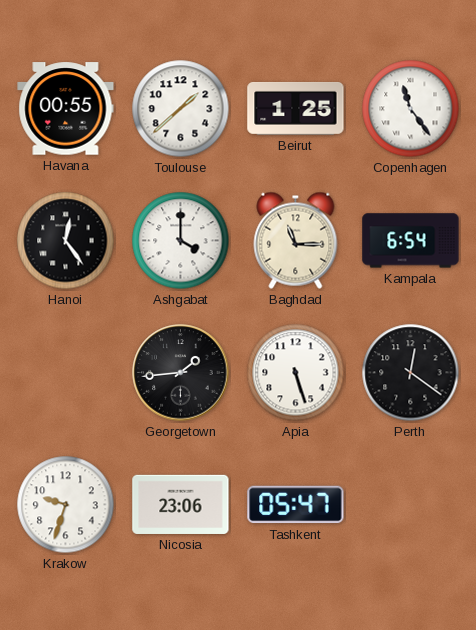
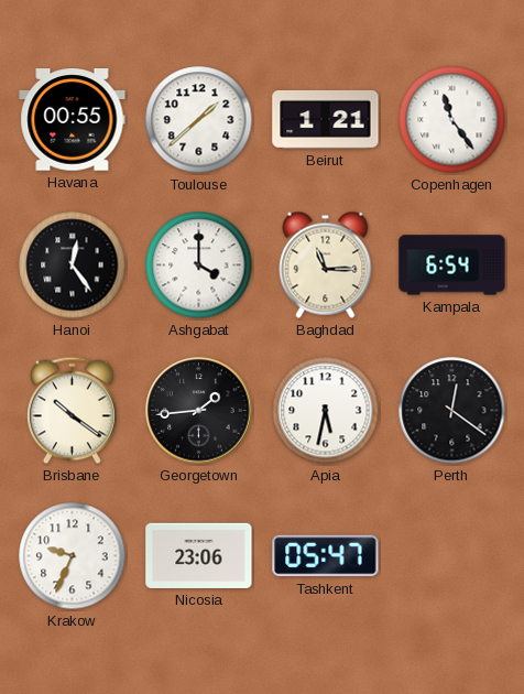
Beirut: 1:25 -> 1:21
Brisbane: none -> 10:21
Apia: 5:27 -> 5:32
Krakow: 9:33 -> 9:34
